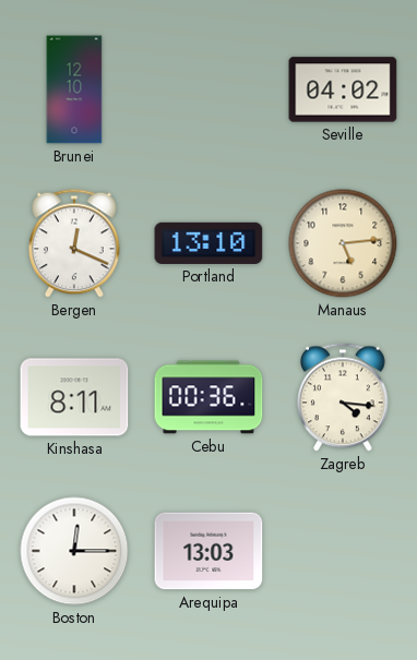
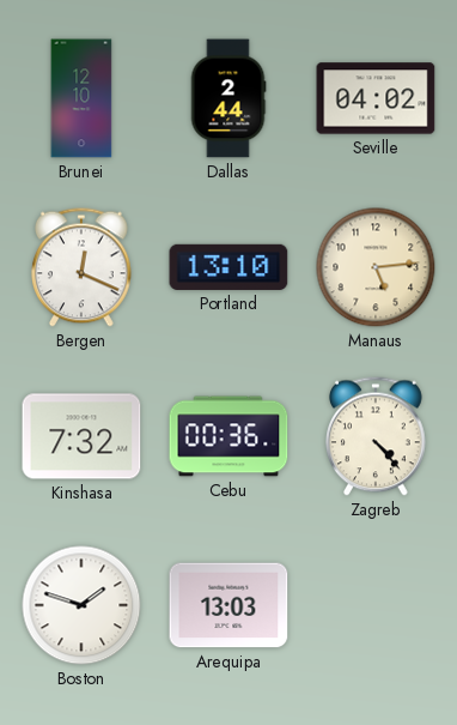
Dallas: none -> 2:44
Kinshasa: 8:11 -> 7:32
Zagreb: 4:16 -> 4:23
Boston: 12:15 -> 1:48
